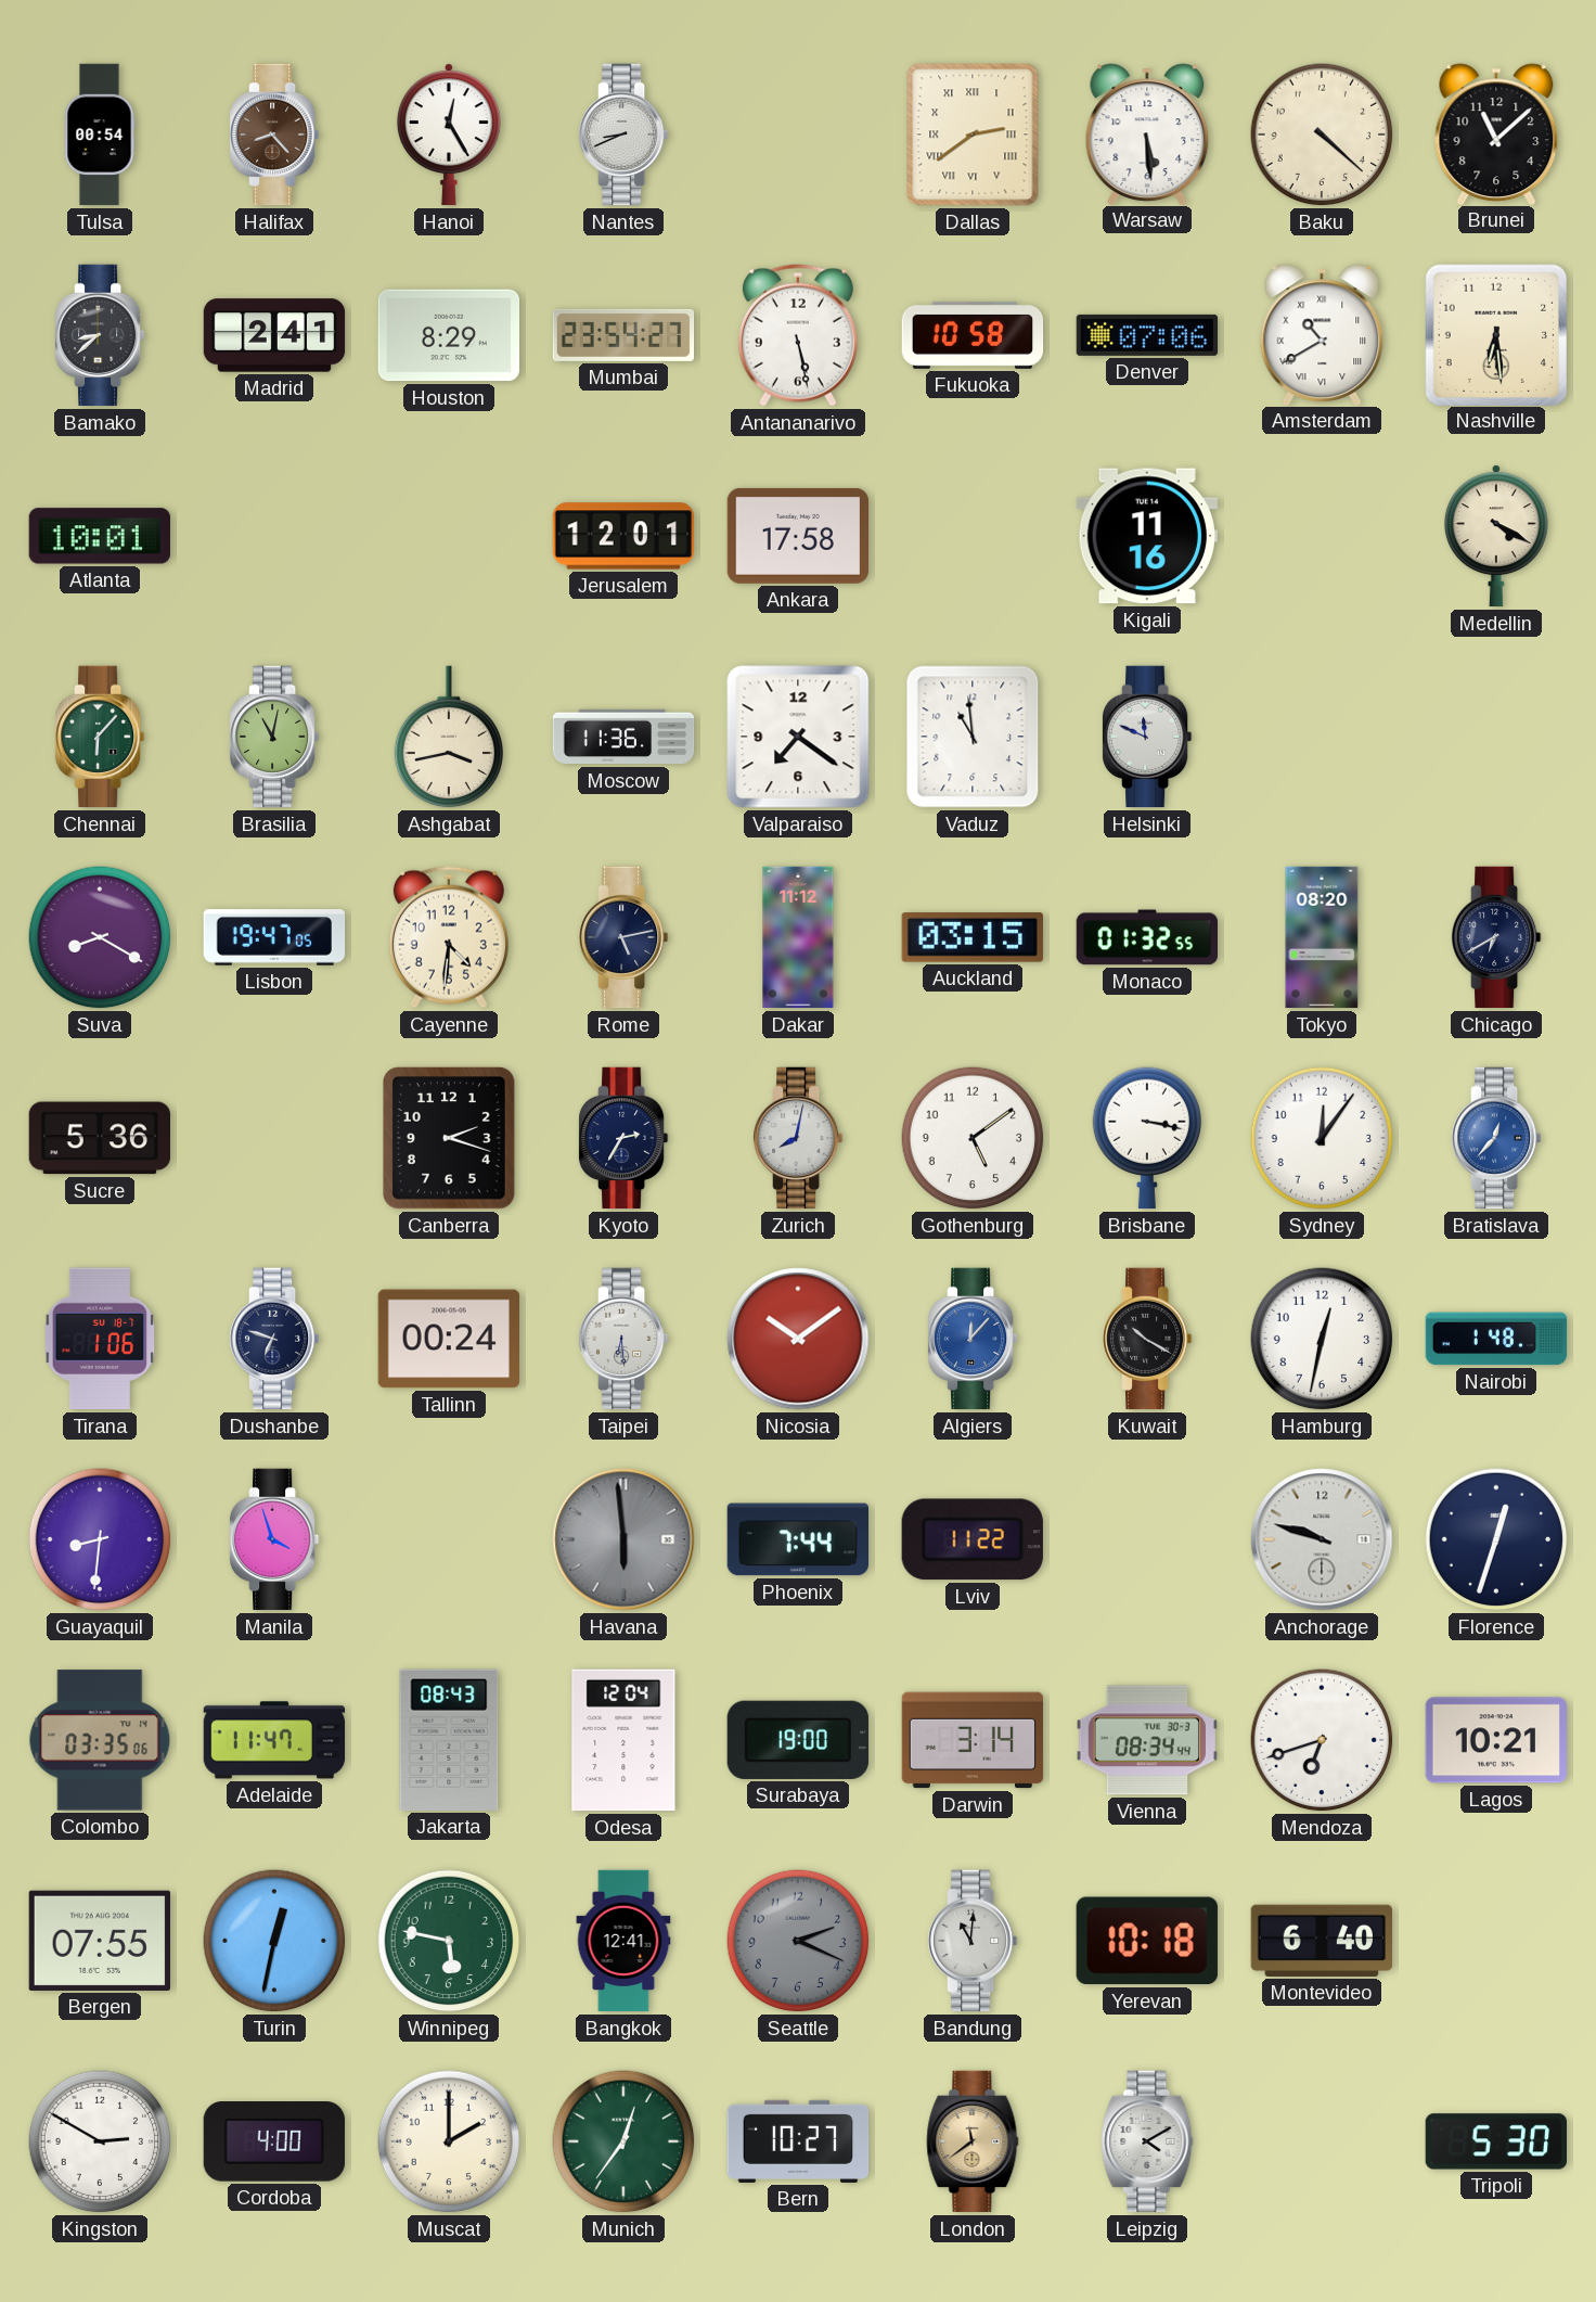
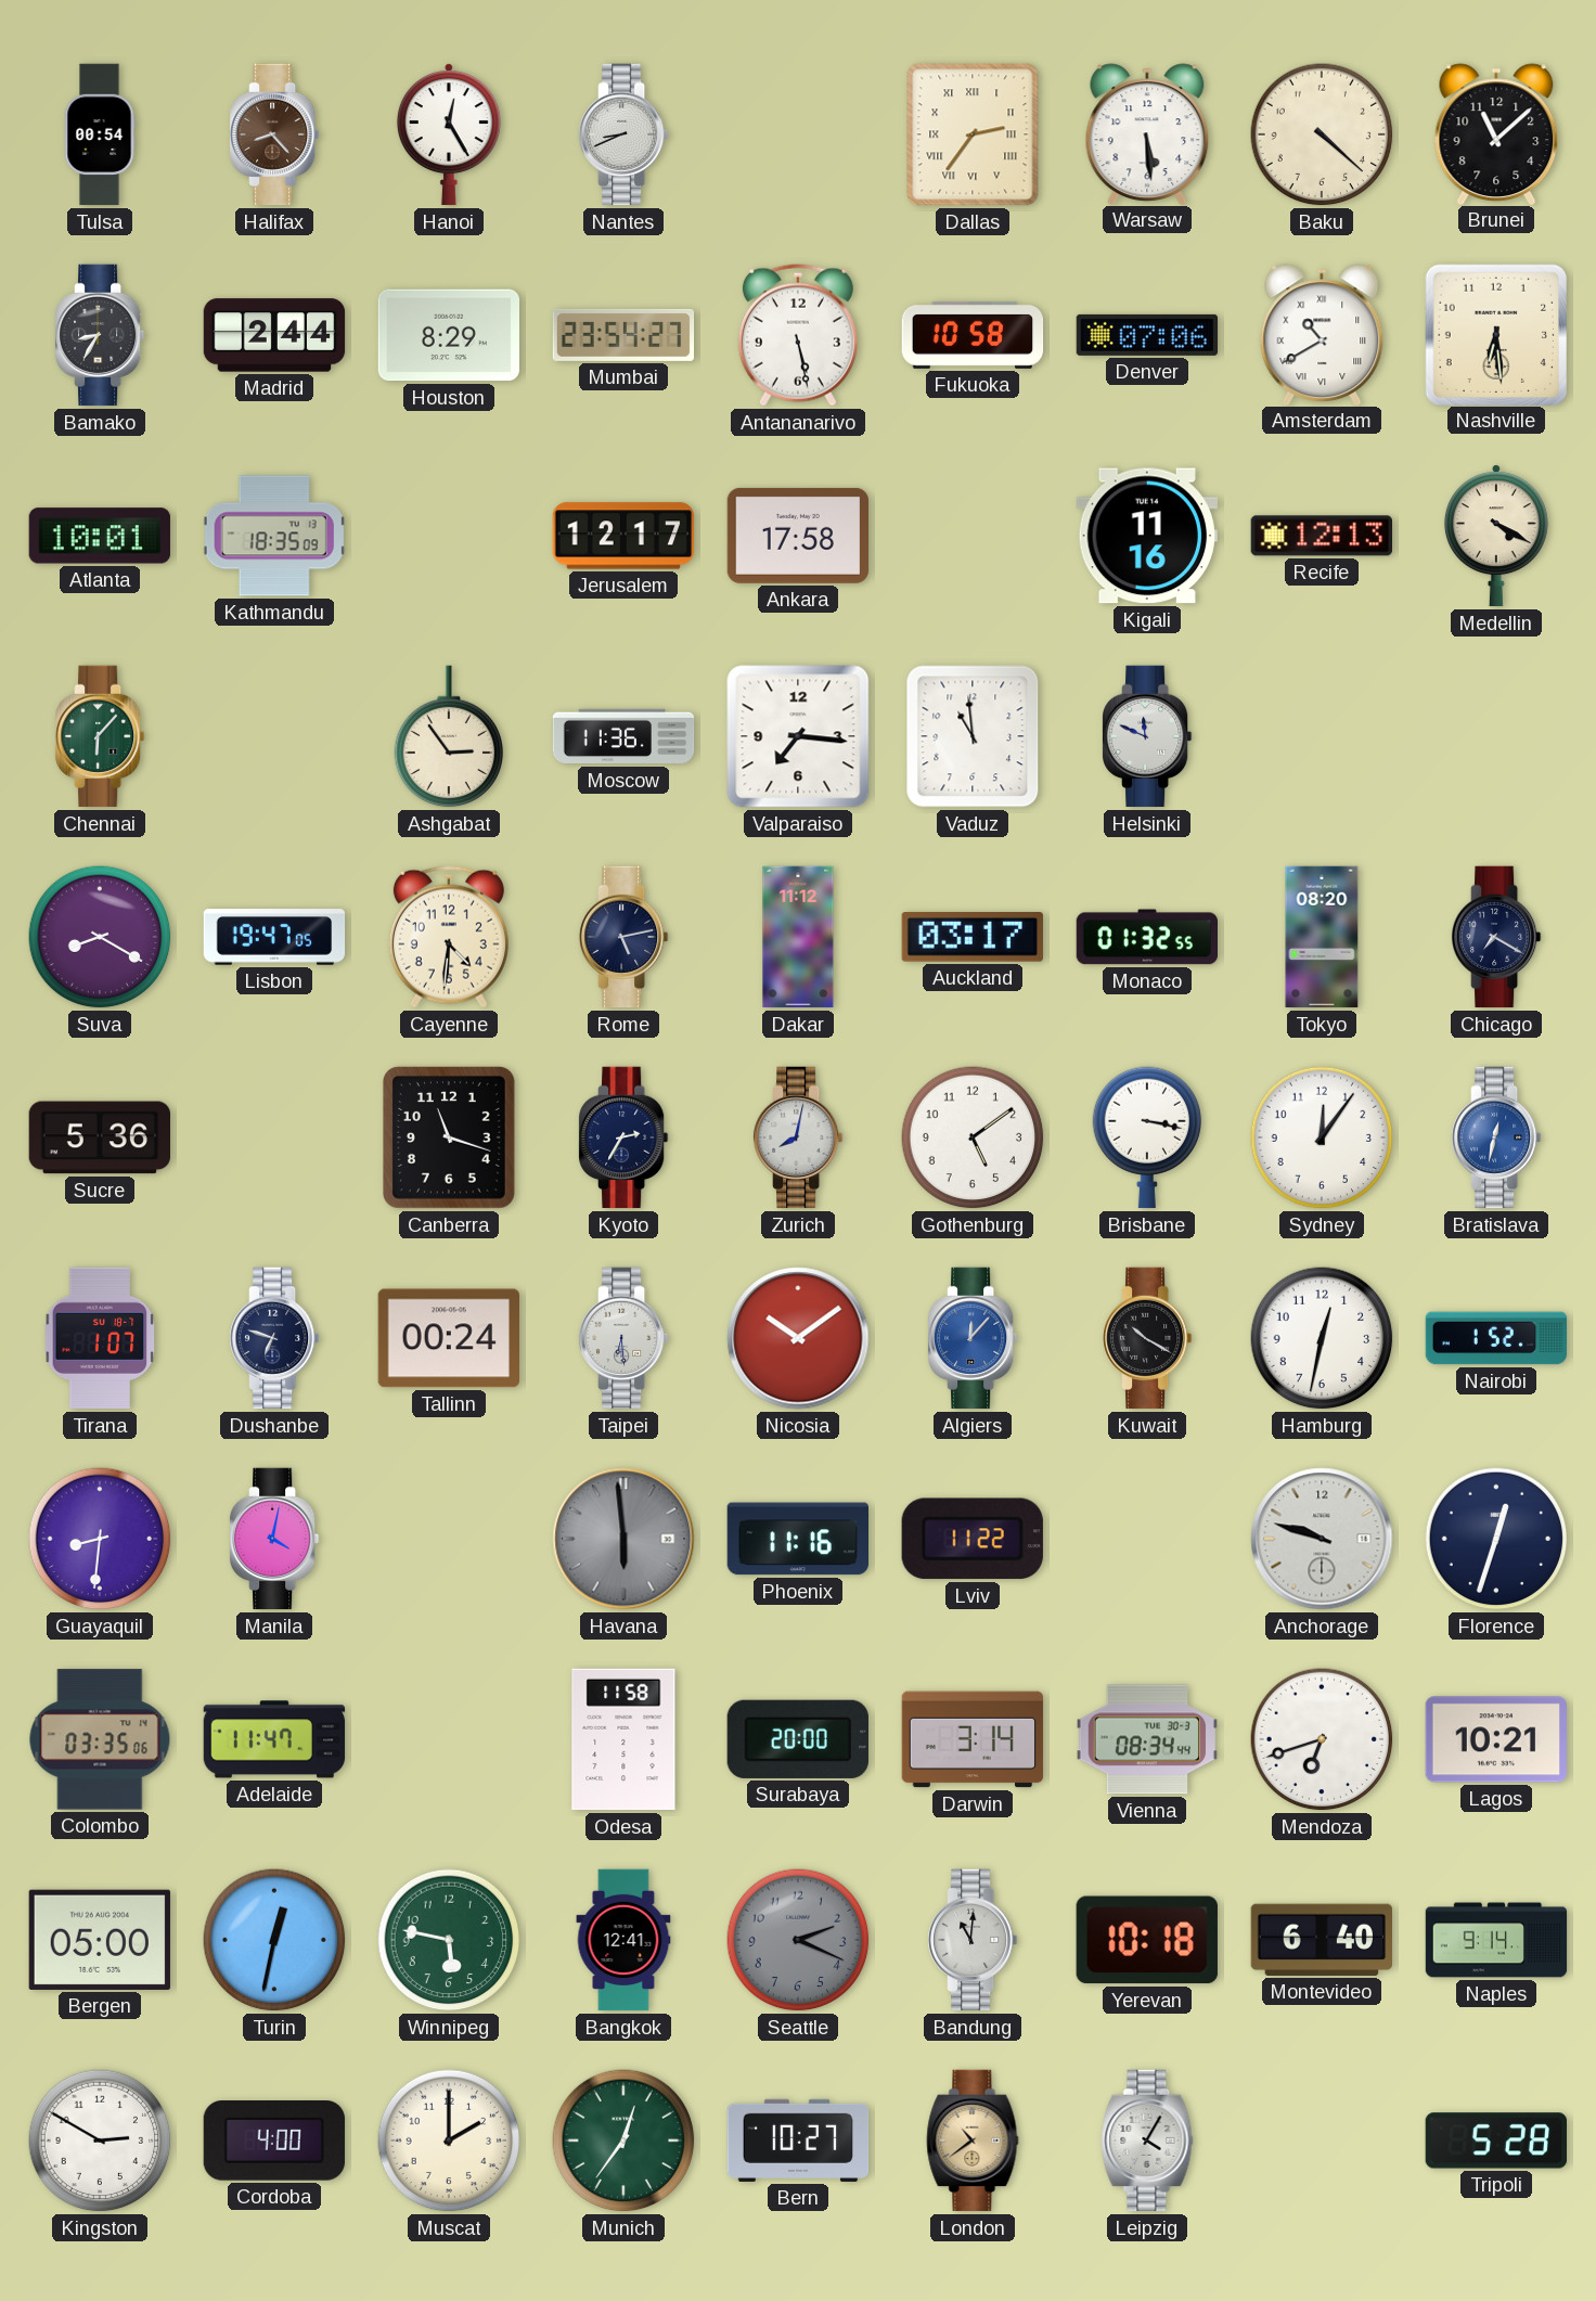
Dallas: 2:39 -> 2:36
Bamako: 8:38 -> 8:35
Madrid: 2:41 -> 2:44
Kathmandu: none -> 18:35
Jerusalem: 12:01 -> 12:17
Recife: none -> 12:13
Brasilia: 11:02 -> none
Ashgabat: 3:43 -> 2:54
Valparaiso: 7:21 -> 7:16
Auckland: 03:15 -> 03:17
Chicago: 6:40 -> 7:20
Canberra: 2:18 -> 11:18
Bratislava: 12:37 -> 12:32
Tirana: 1:06 -> 1:07
Nairobi: 1:48 -> 1:52
Manila: 3:57 -> 4:02
Phoenix: 7:44 -> 11:16
Jakarta: 08:43 -> none
Odesa: 12:04 -> 11:58
Surabaya: 19:00 -> 20:00
Bergen: 07:55 -> 05:00
Naples: none -> 9:14
London: 11:39 -> 10:39
Leipzig: 4:10 -> 4:05
Tripoli: 5:30 -> 5:28
